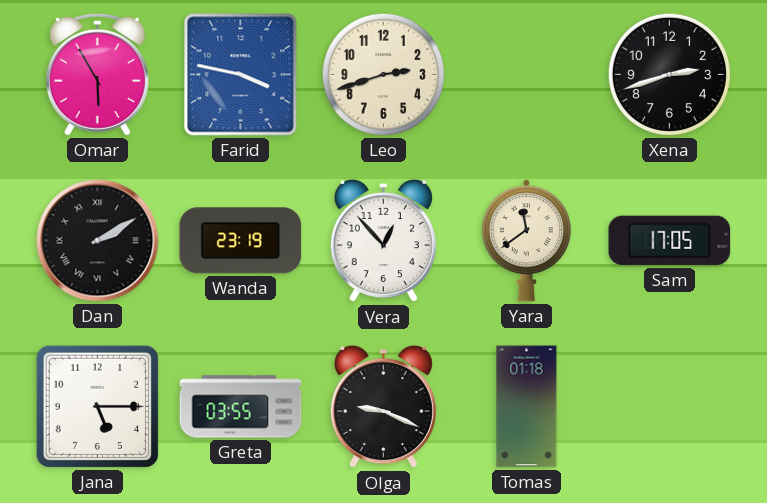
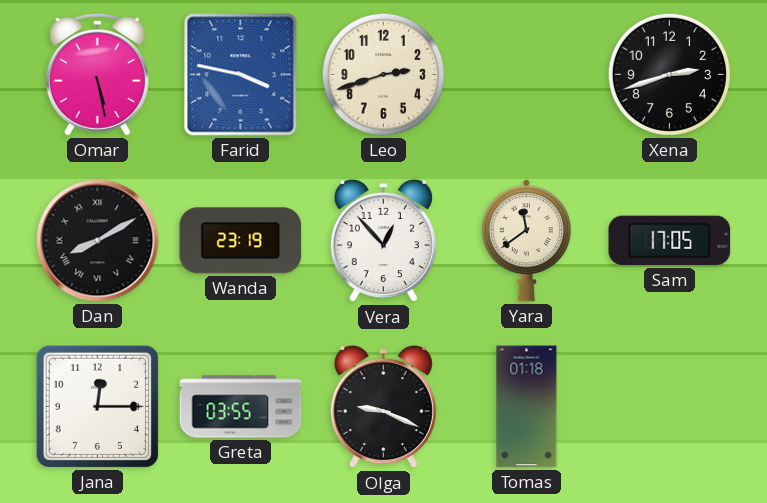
Omar: 5:55 -> 5:28
Dan: 2:10 -> 8:10
Jana: 5:15 -> 12:15
